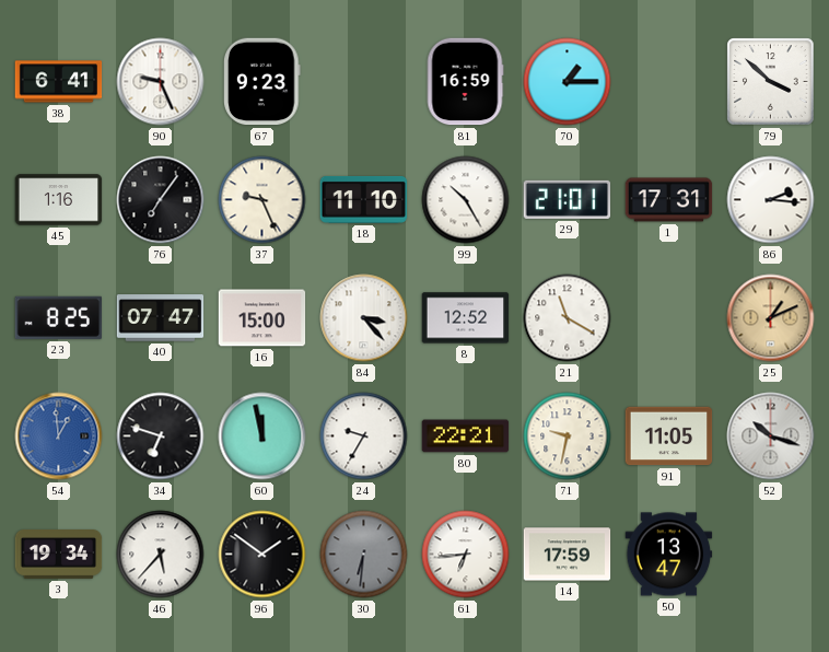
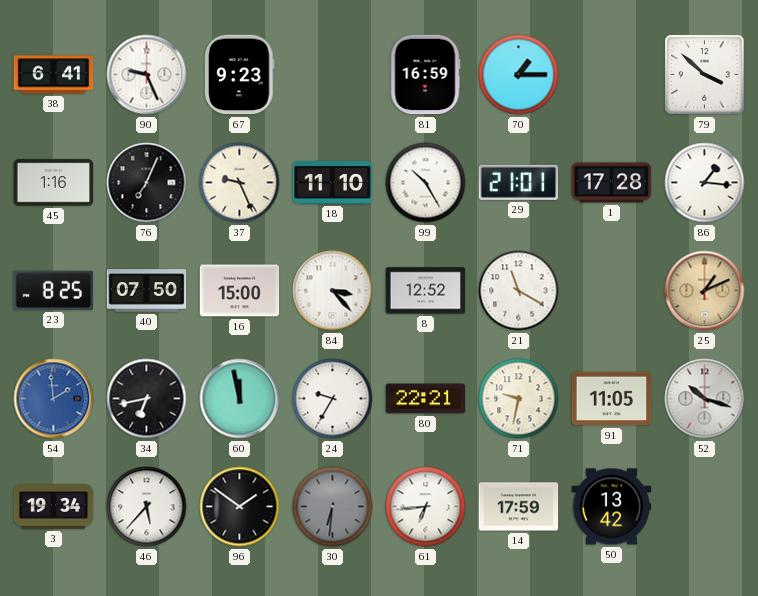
76: 7:06 -> 7:04
1: 17:31 -> 17:28
86: 2:16 -> 1:16
40: 07:47 -> 07:50
54: 12:59 -> 1:59
34: 6:48 -> 6:43
50: 13:47 -> 13:42
